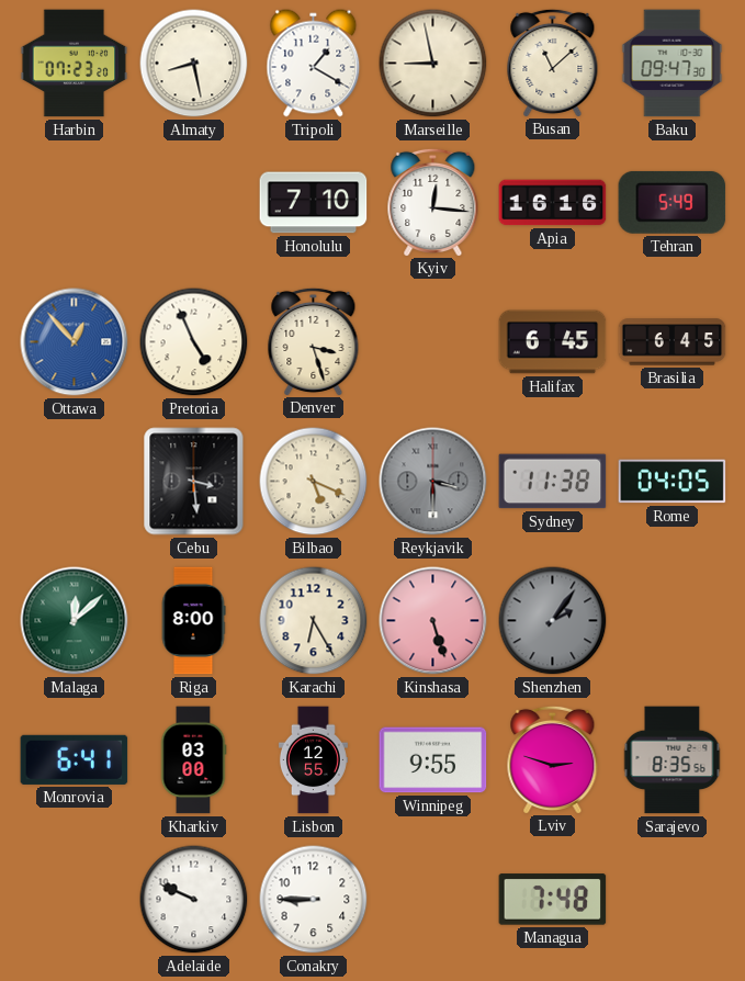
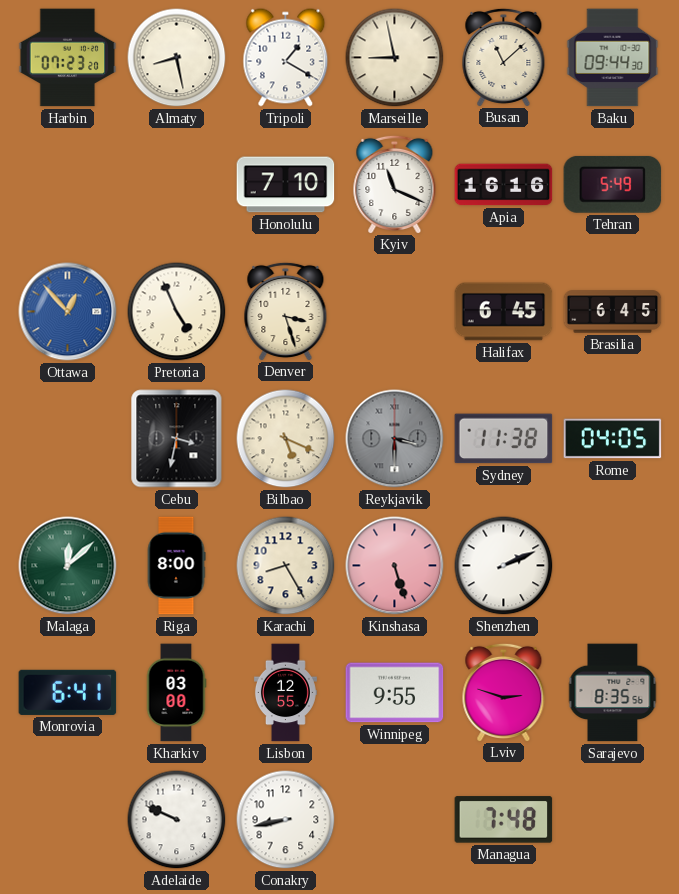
Baku: 09:47 -> 09:44
Kyiv: 12:16 -> 11:19
Cebu: 3:29 -> 3:32
Karachi: 6:25 -> 8:25
Shenzhen: 2:06 -> 2:11
Shenzhen dial: grey -> white
Conakry: 8:45 -> 8:43
